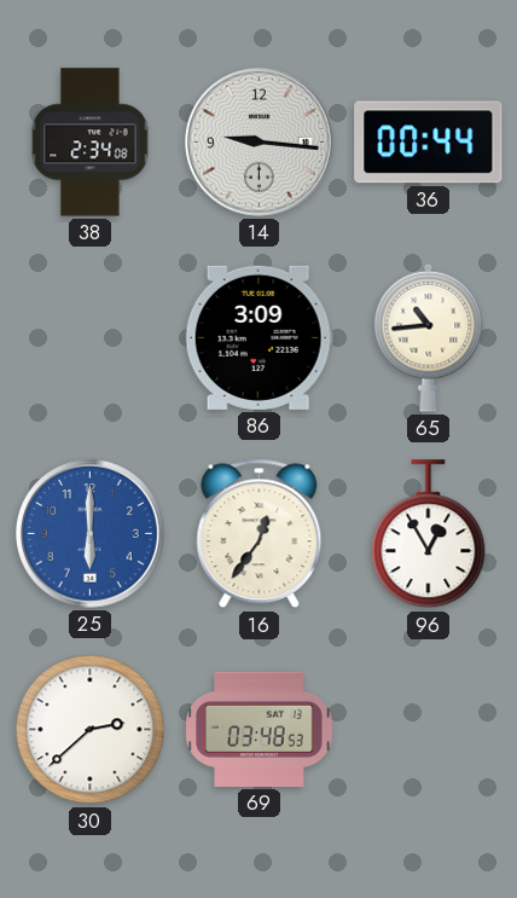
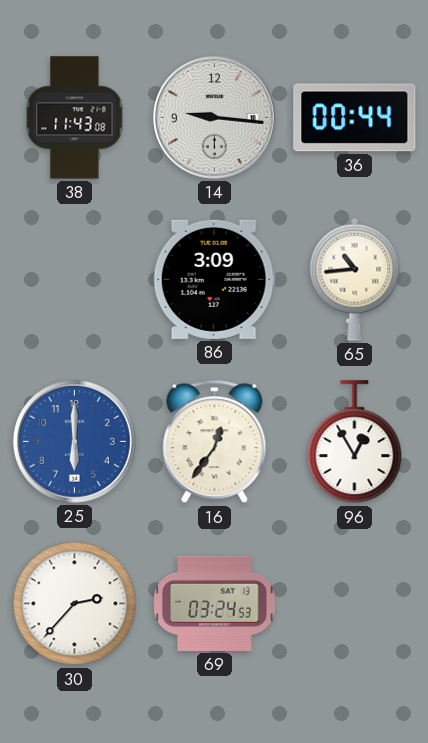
38: 2:34 -> 11:43
30: 2:38 -> 2:37
69: 03:48 -> 03:24
